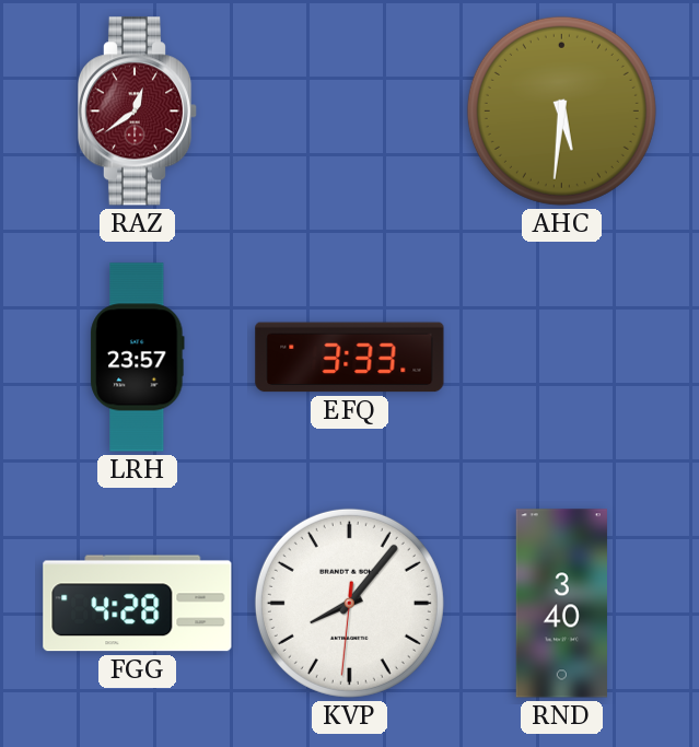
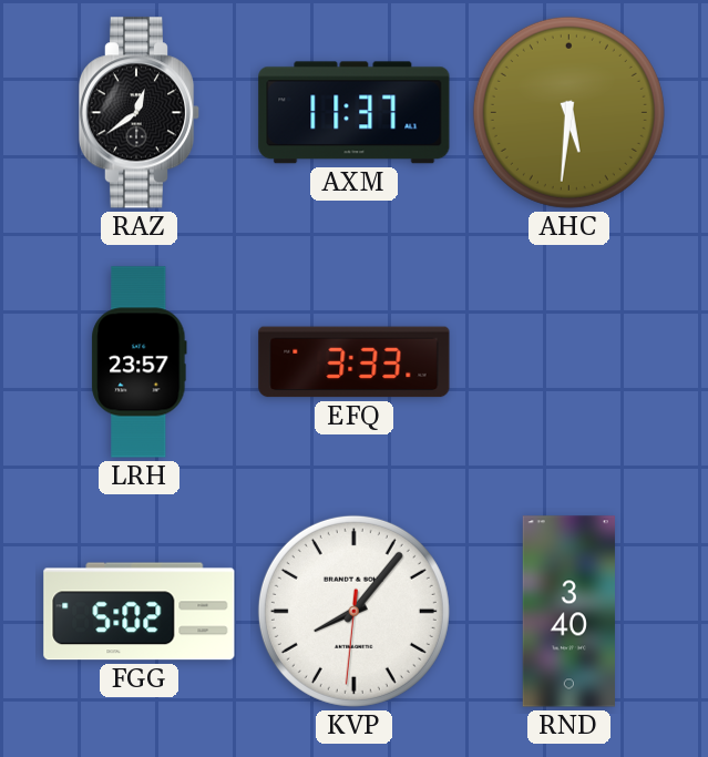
RAZ dial: burgundy -> black
AXM: none -> 11:37
FGG: 4:28 -> 5:02
